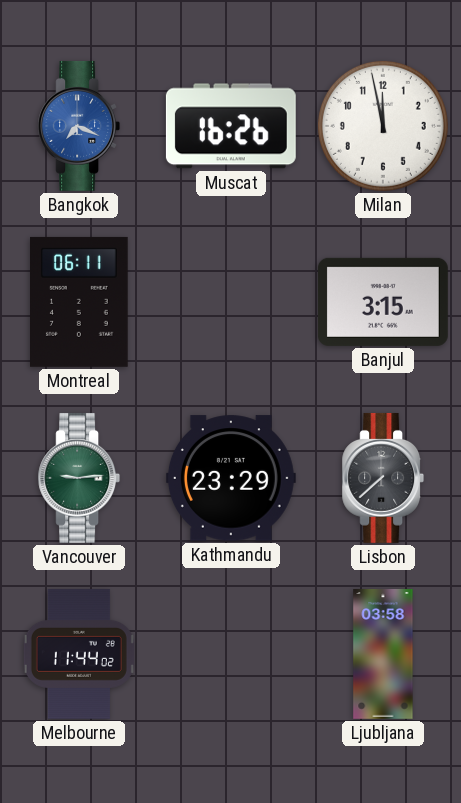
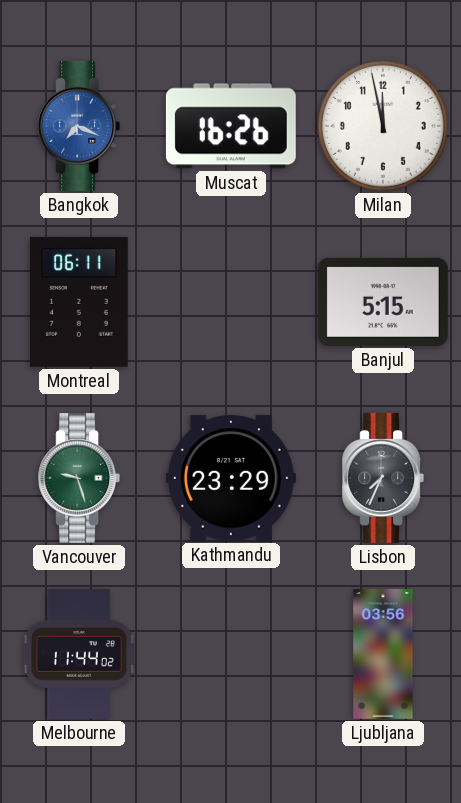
Banjul: 3:15 -> 5:15
Vancouver: 9:14 -> 9:27
Lisbon: 7:38 -> 7:34
Ljubljana: 03:58 -> 03:56
